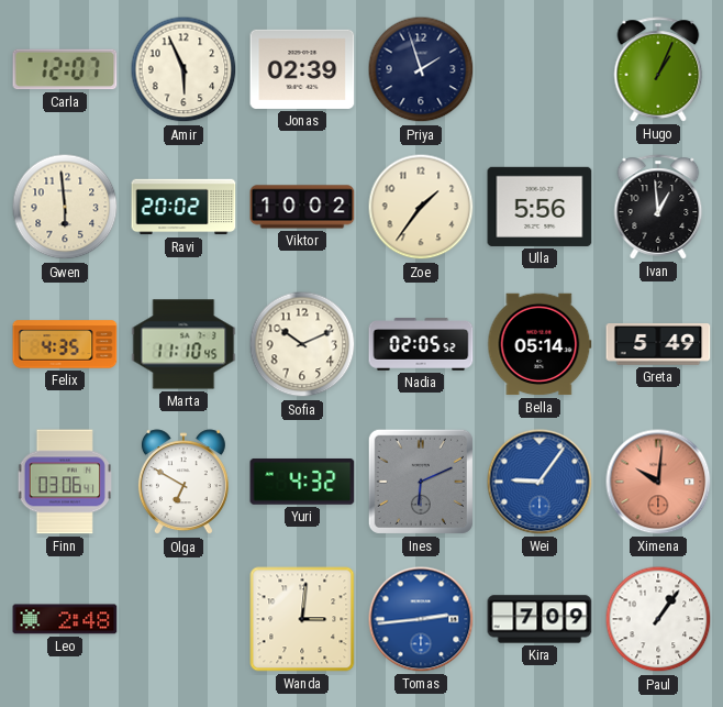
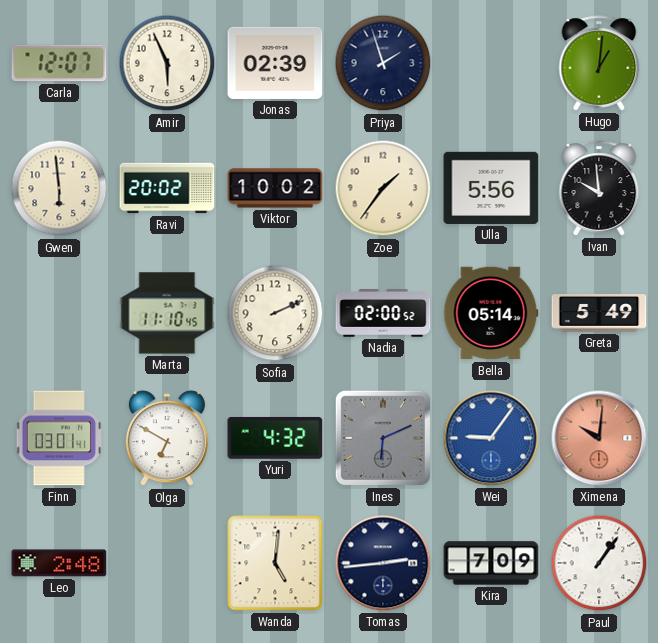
Hugo: 1:04 -> 1:01
Ivan: 12:59 -> 9:59
Felix: 4:35 -> none
Sofia: 10:11 -> 2:11
Nadia: 02:05 -> 02:00
Finn: 03:06 -> 03:01
Wanda: 3:01 -> 5:01
Tomas dial: blue -> navy
